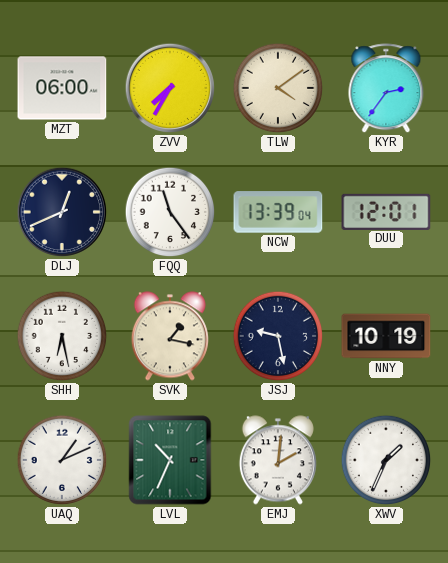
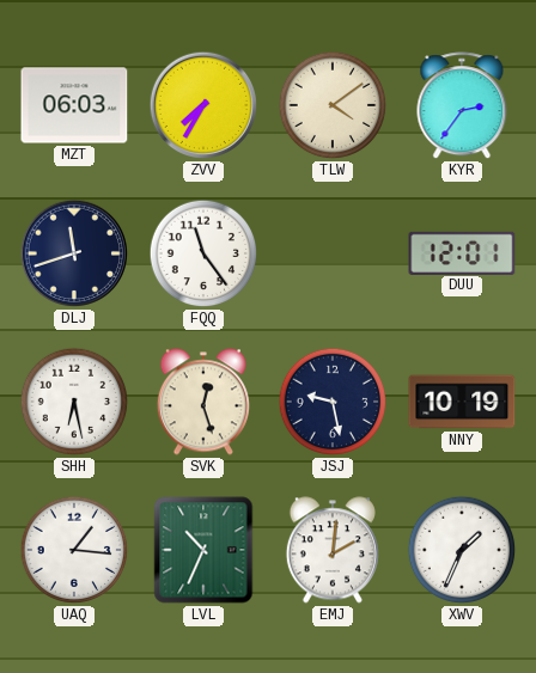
MZT: 06:00 -> 06:03
DLJ: 12:41 -> 11:42
NCW: 13:39 -> none
SVK: 1:17 -> 12:27
UAQ: 1:11 -> 1:16
